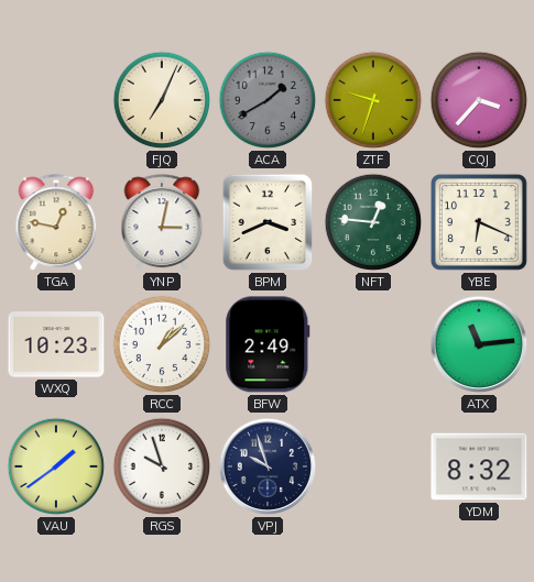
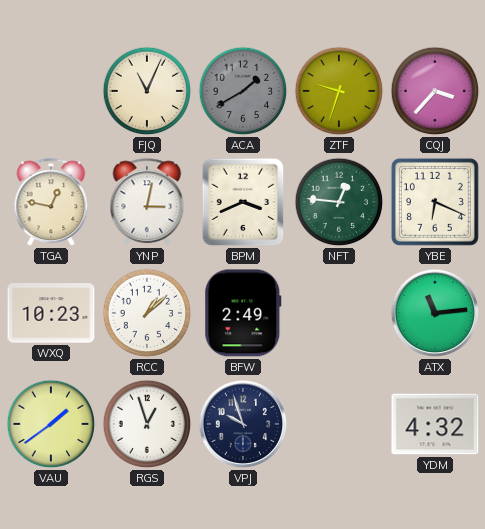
FJQ: 7:04 -> 11:04
RGS: 9:57 -> 12:57
YDM: 8:32 -> 4:32
